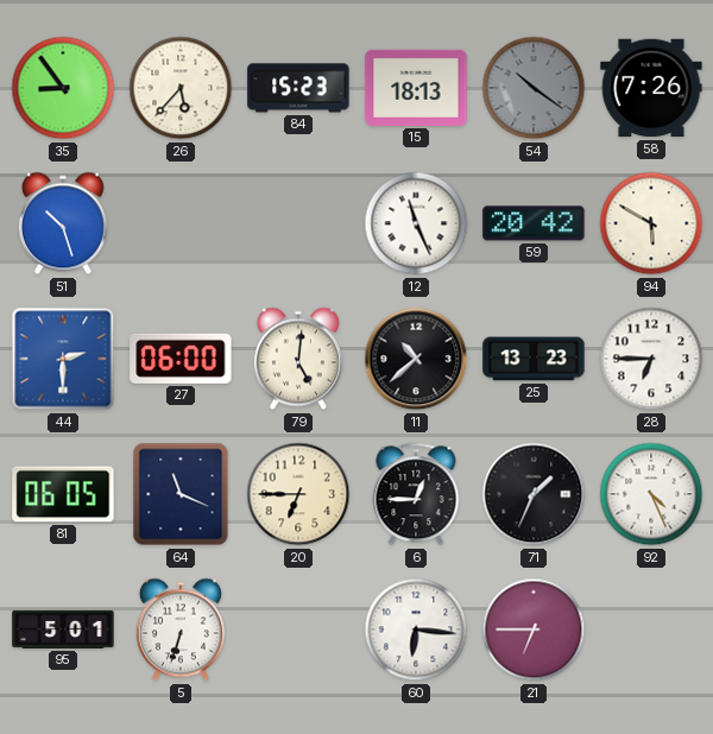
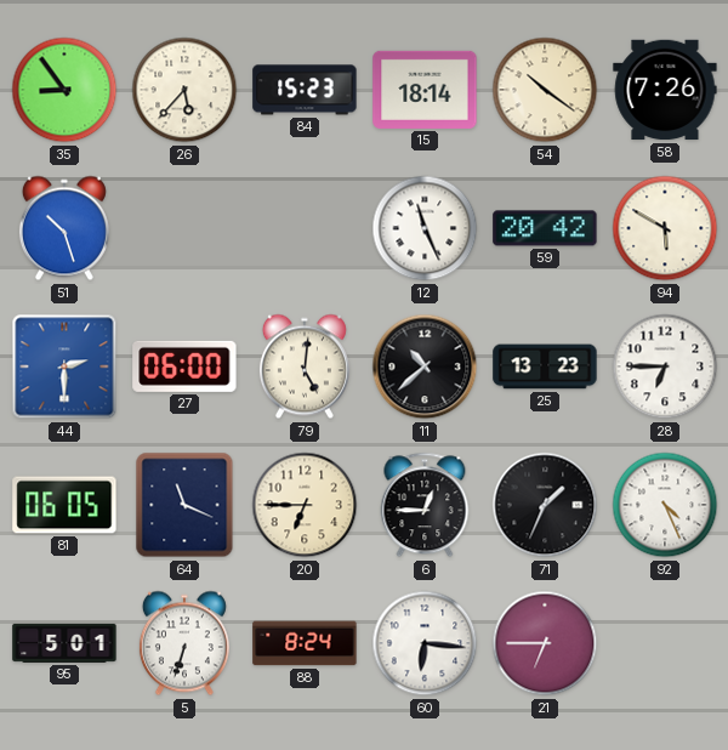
15: 18:13 -> 18:14
54 dial: grey -> cream
88: none -> 8:24
